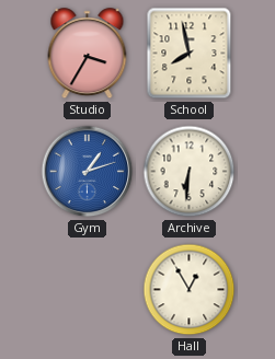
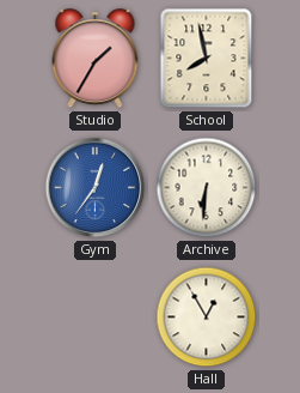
Studio: 3:35 -> 1:35
Gym: 1:12 -> 12:36
